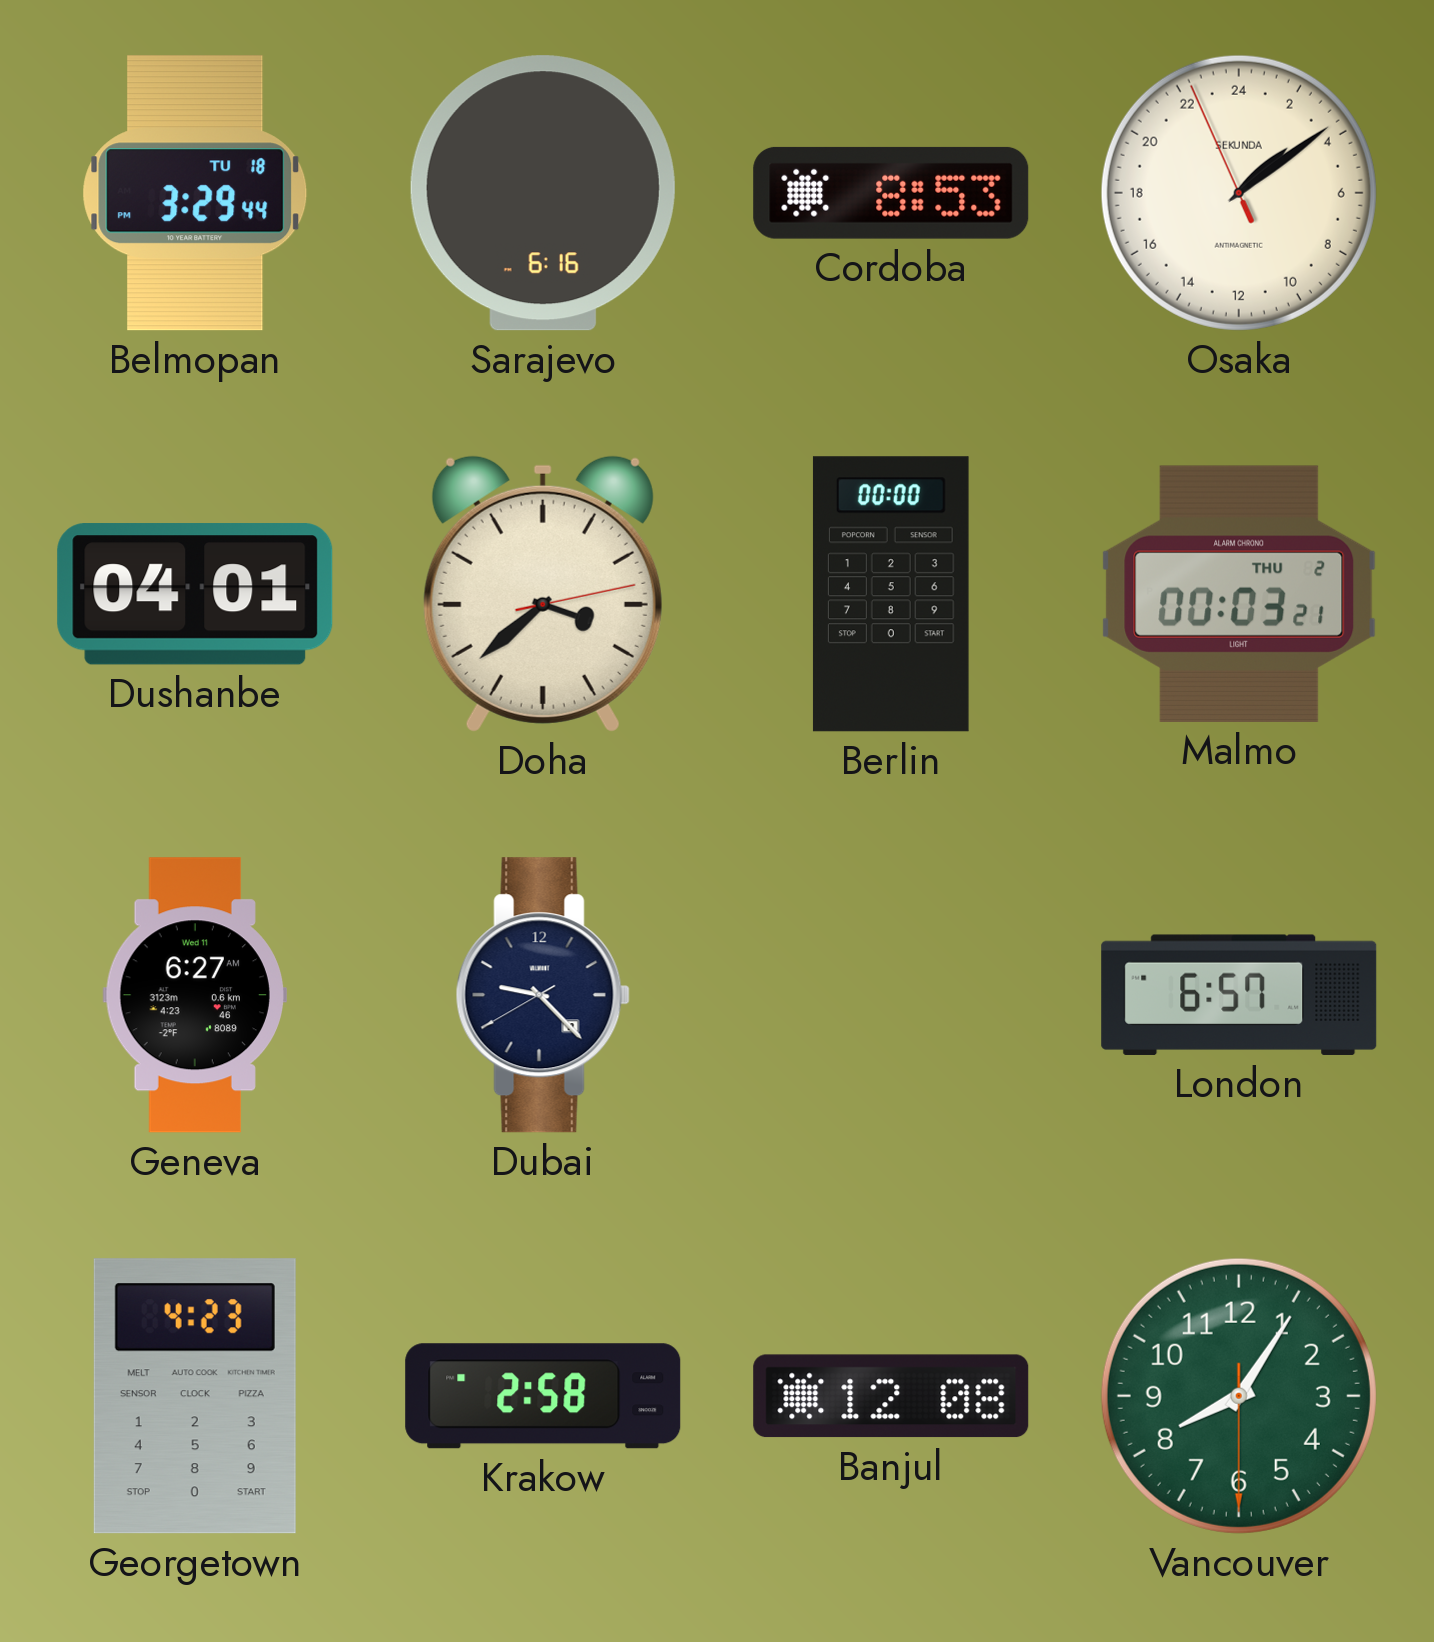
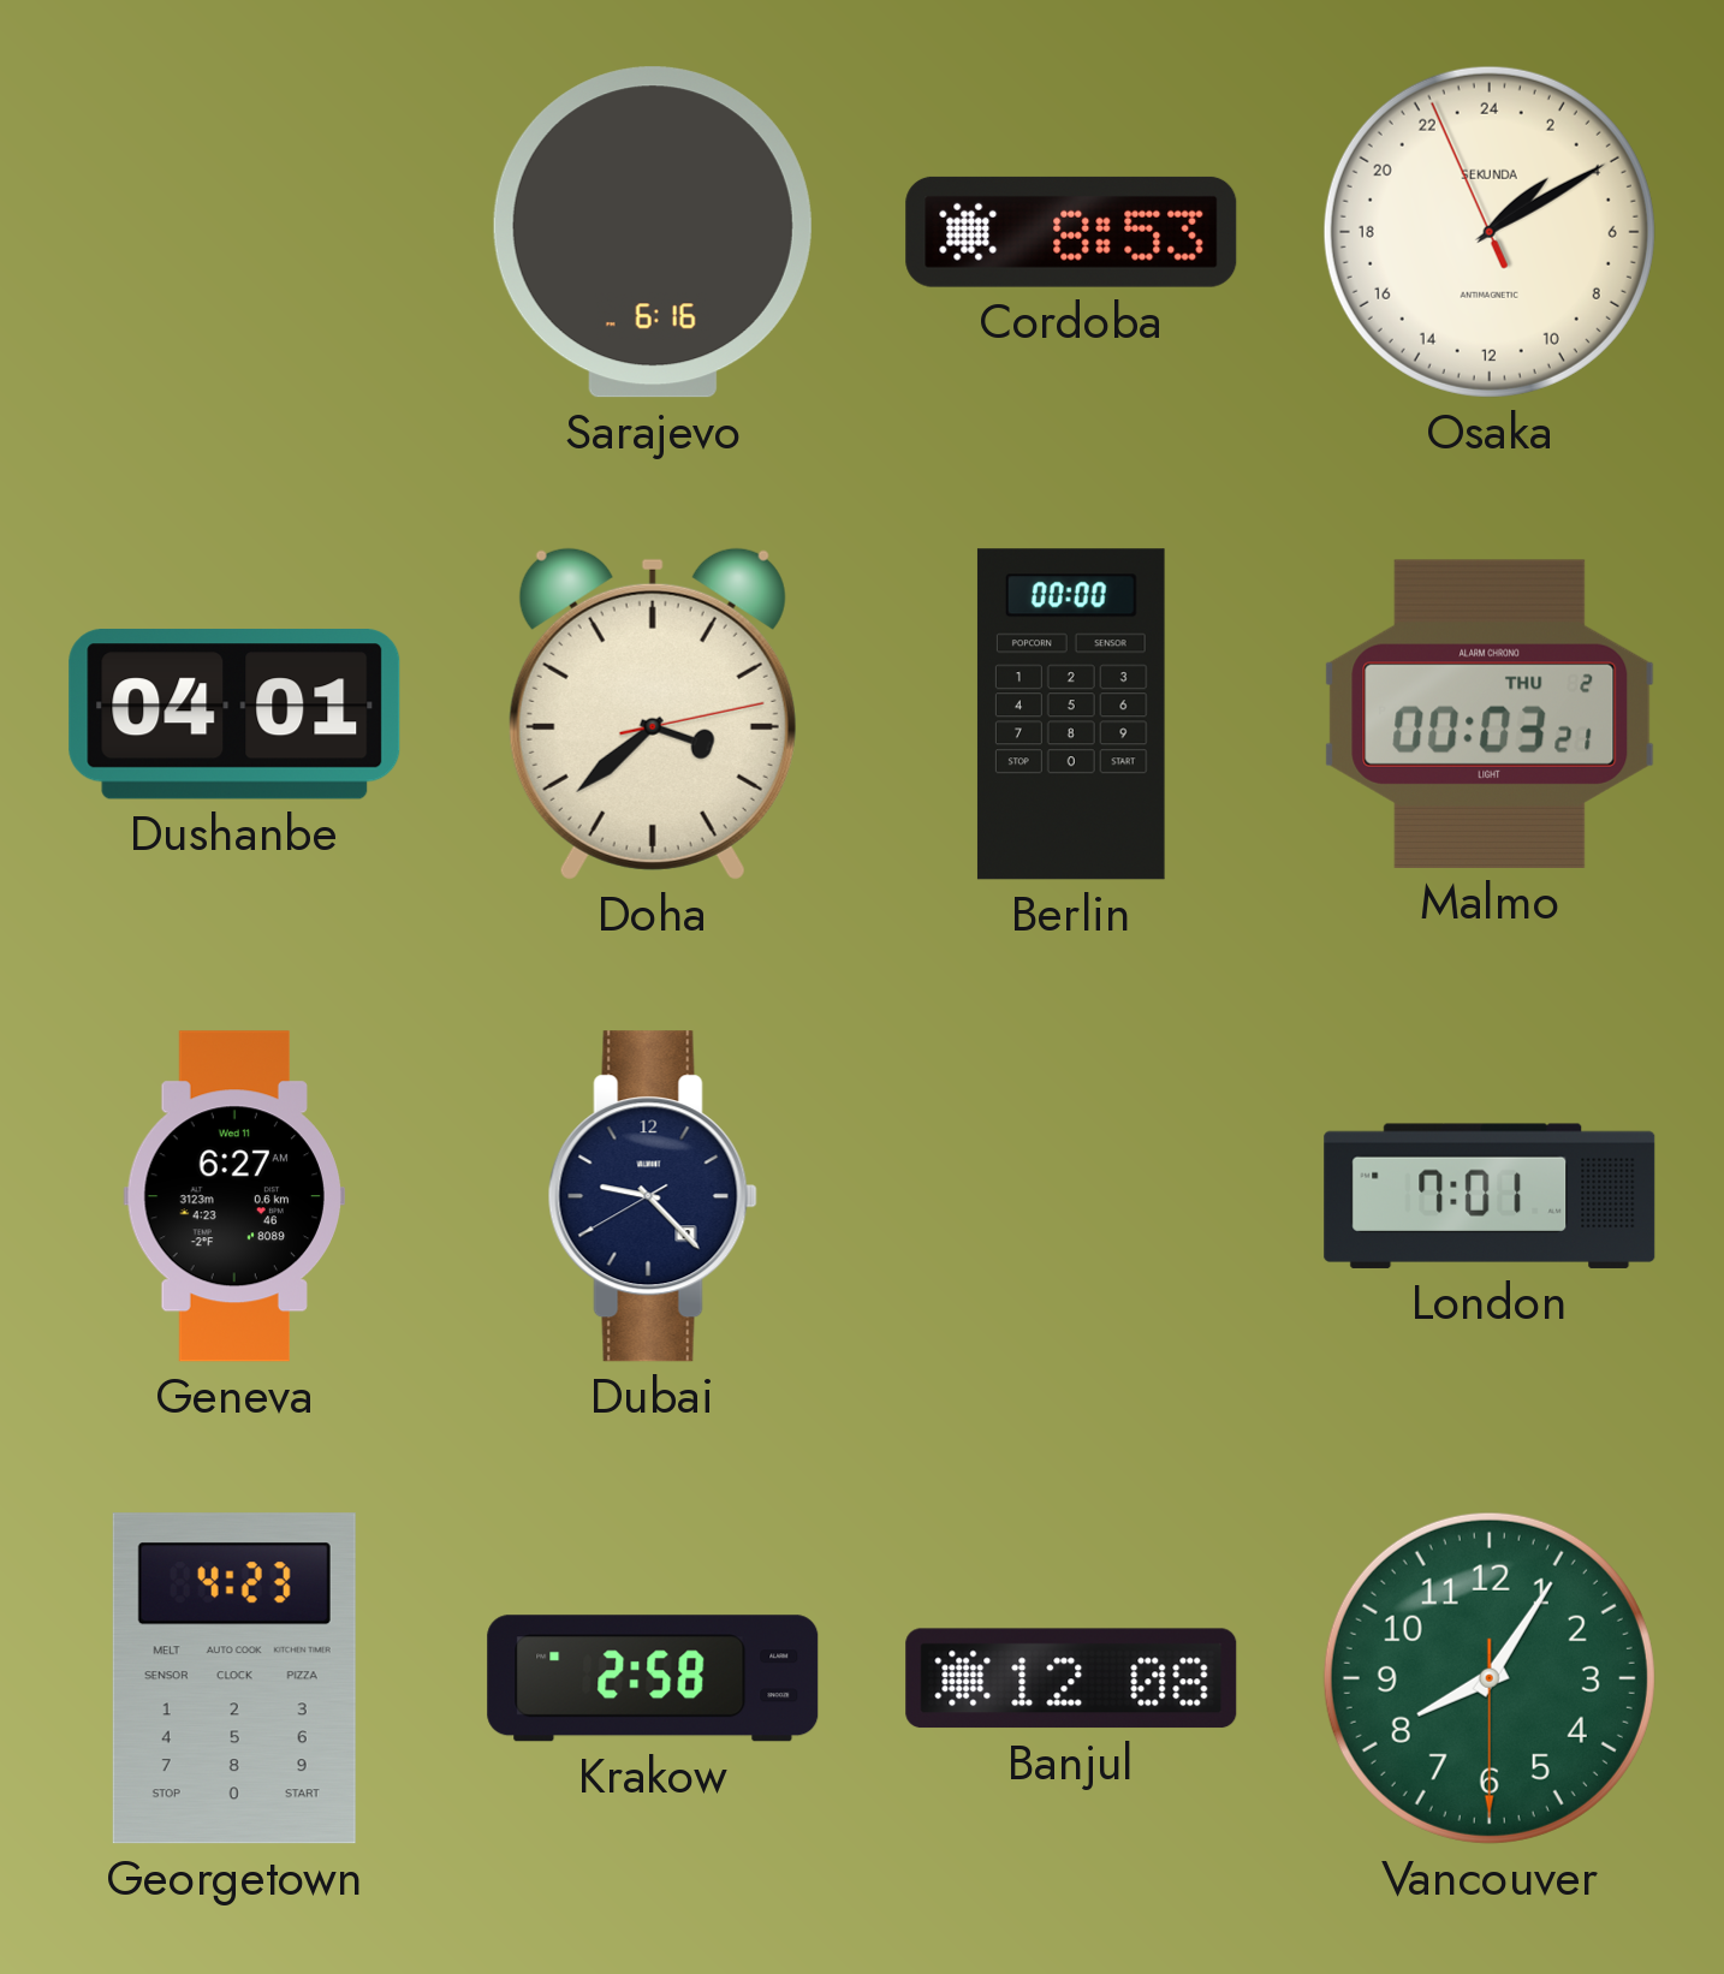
Belmopan: 3:29 -> none
Osaka: 3:08 -> 3:09
London: 6:57 -> 7:01
